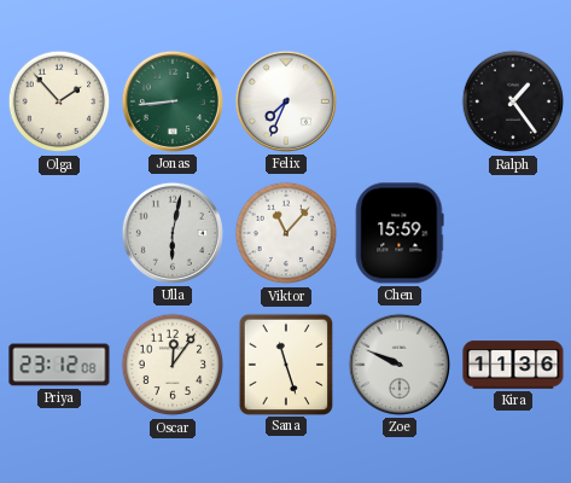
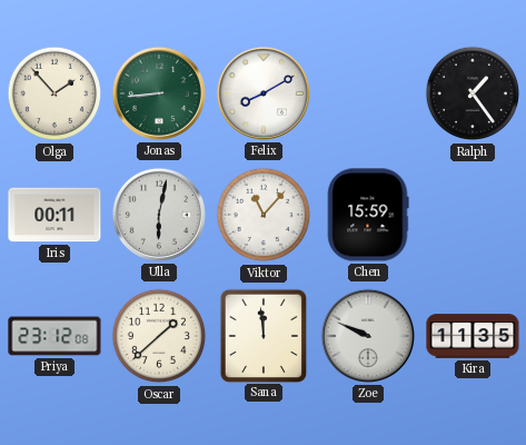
Felix: 7:34 -> 8:10
Iris: none -> 00:11
Oscar: 12:06 -> 1:38
Sana: 11:27 -> 11:59
Kira: 11:36 -> 11:35
